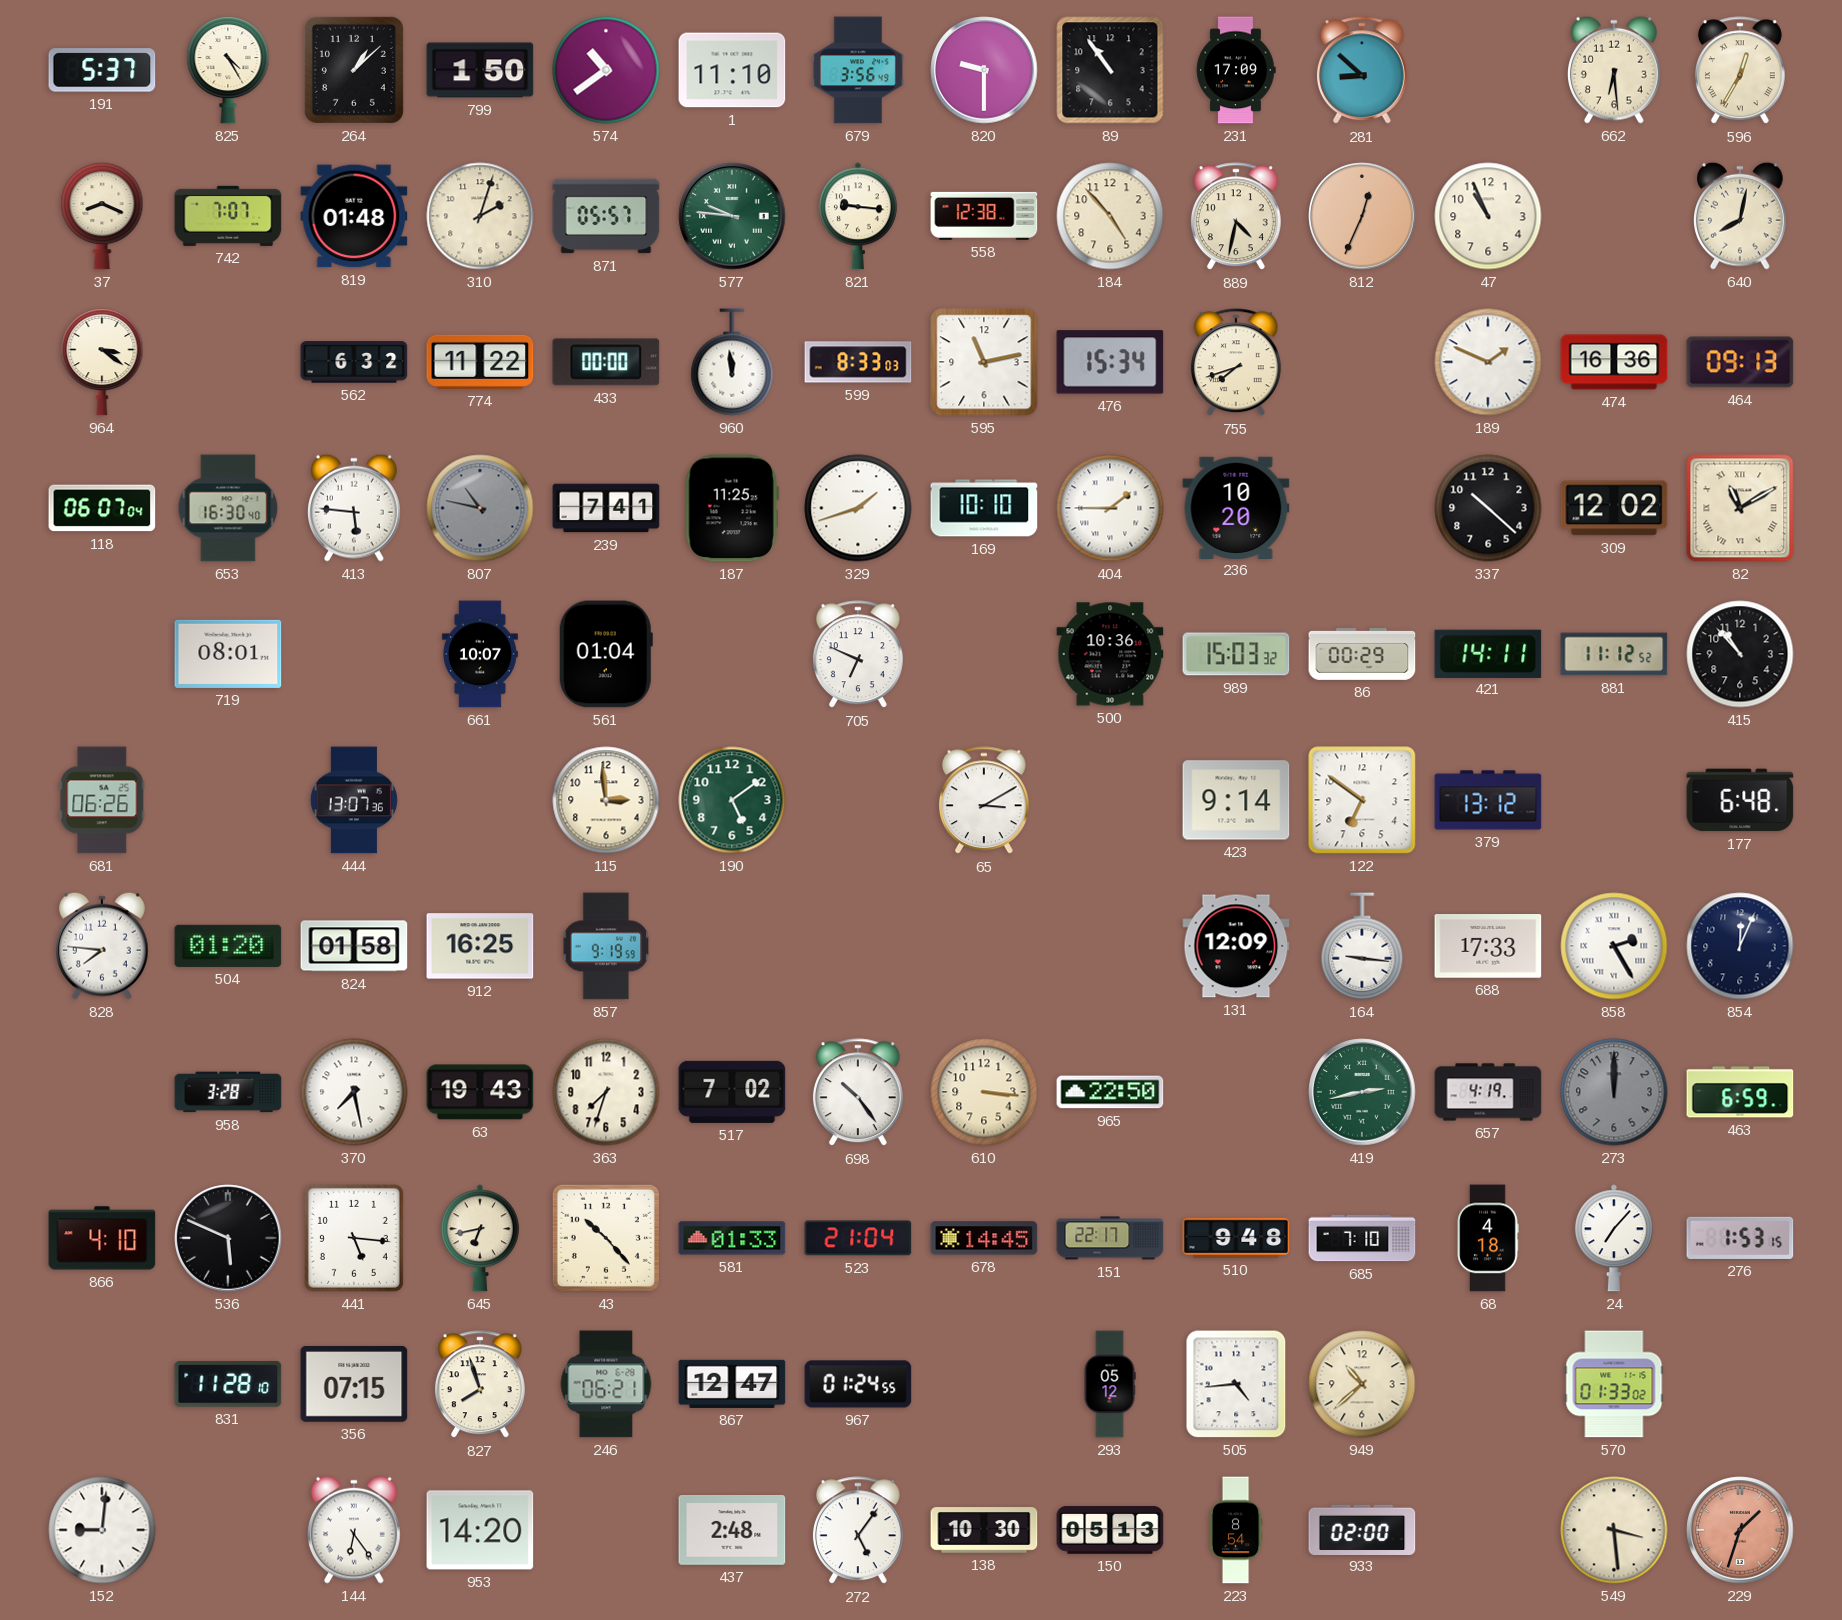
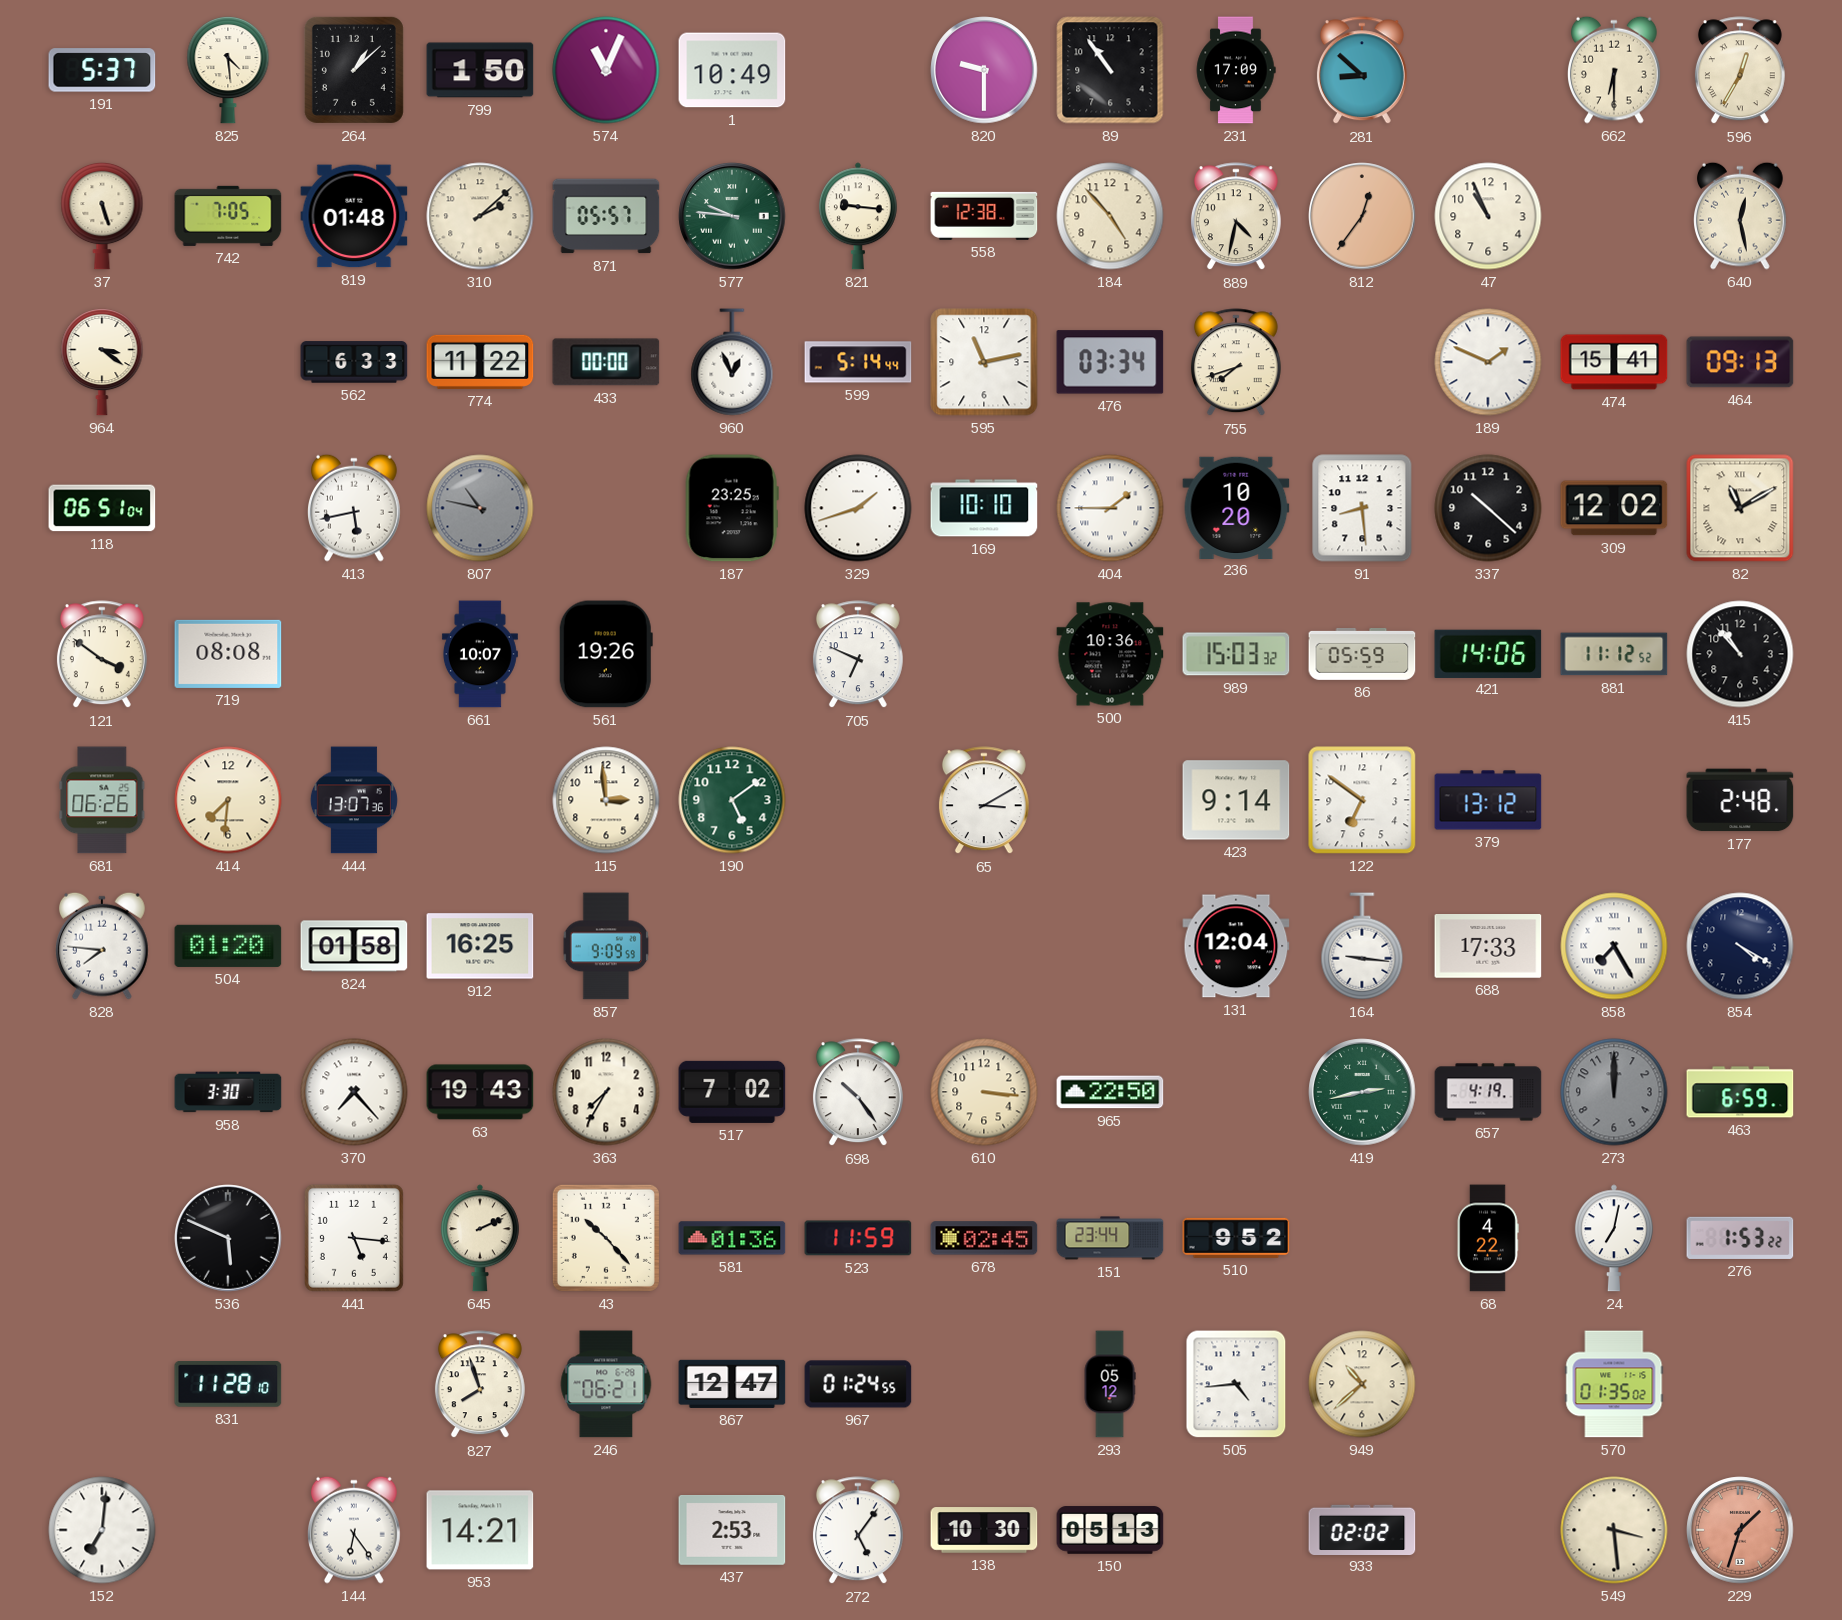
825: 4:25 -> 4:29
574: 10:39 -> 11:04
1: 11:10 -> 10:49
679: 3:56 -> none
662: 6:29 -> 6:30
37: 8:19 -> 5:27
742: 7:07 -> 7:05
310: 2:03 -> 2:08
812: 12:34 -> 12:36
640: 8:02 -> 12:28
562: 6:32 -> 6:33
960: 11:59 -> 12:56
599: 8:33 -> 5:14
476: 15:34 -> 03:34
474: 16:36 -> 15:41
118: 06:07 -> 06:51
653: 16:30 -> none
413: 5:46 -> 5:43
239: 7:41 -> none
187: 11:25 -> 23:25
91: none -> 8:29
121: none -> 3:51
719: 08:01 -> 08:08
561: 01:04 -> 19:26
86: 00:29 -> 05:59
421: 14:11 -> 14:06
414: none -> 7:31
177: 6:48 -> 2:48
857: 9:19 -> 9:09
131: 12:09 -> 12:04
858: 2:25 -> 7:25
854: 12:04 -> 4:20
958: 3:28 -> 3:30
370: 7:28 -> 7:23
363: 7:33 -> 7:35
866: 4:10 -> none
645: 6:43 -> 2:11
581: 01:33 -> 01:36
523: 21:04 -> 11:59
678: 14:45 -> 02:45
151: 22:17 -> 23:44
510: 9:48 -> 9:52
685: 7:10 -> none
68: 4:18 -> 4:22
24: 7:07 -> 7:02
276: 1:53:15 -> 1:53:22
356: 07:15 -> none
570: 01:33 -> 01:35
152: 9:01 -> 7:01
953: 14:20 -> 14:21
437: 2:48 -> 2:53
223: 8:54 -> none
933: 02:00 -> 02:02
